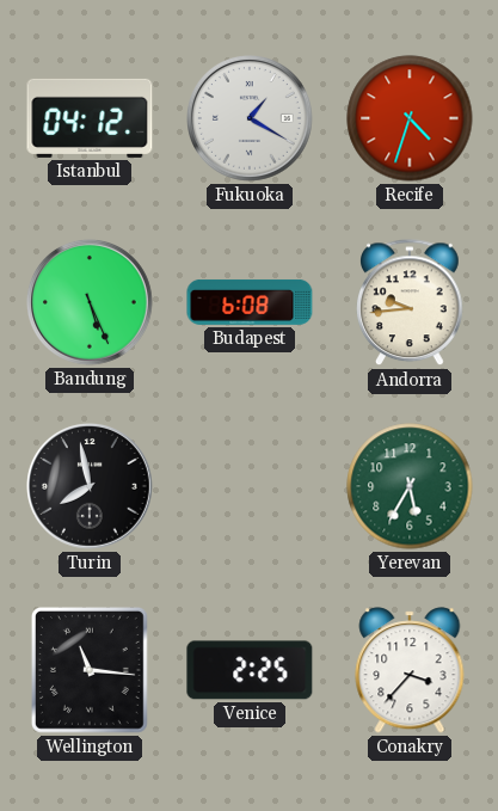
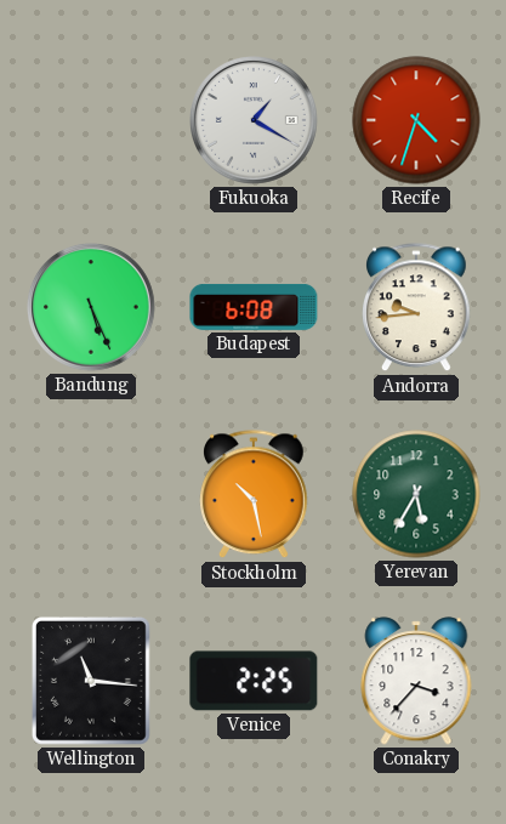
Istanbul: 04:12 -> none
Turin: 7:58 -> none
Stockholm: none -> 10:28
